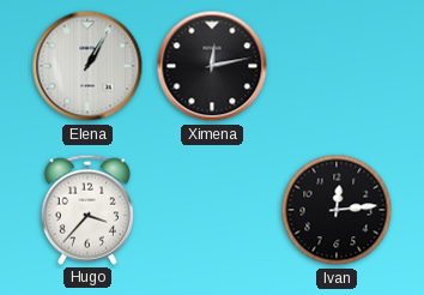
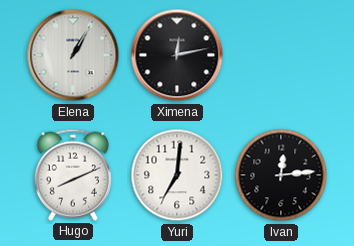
Hugo: 3:37 -> 8:11
Yuri: none -> 7:01
